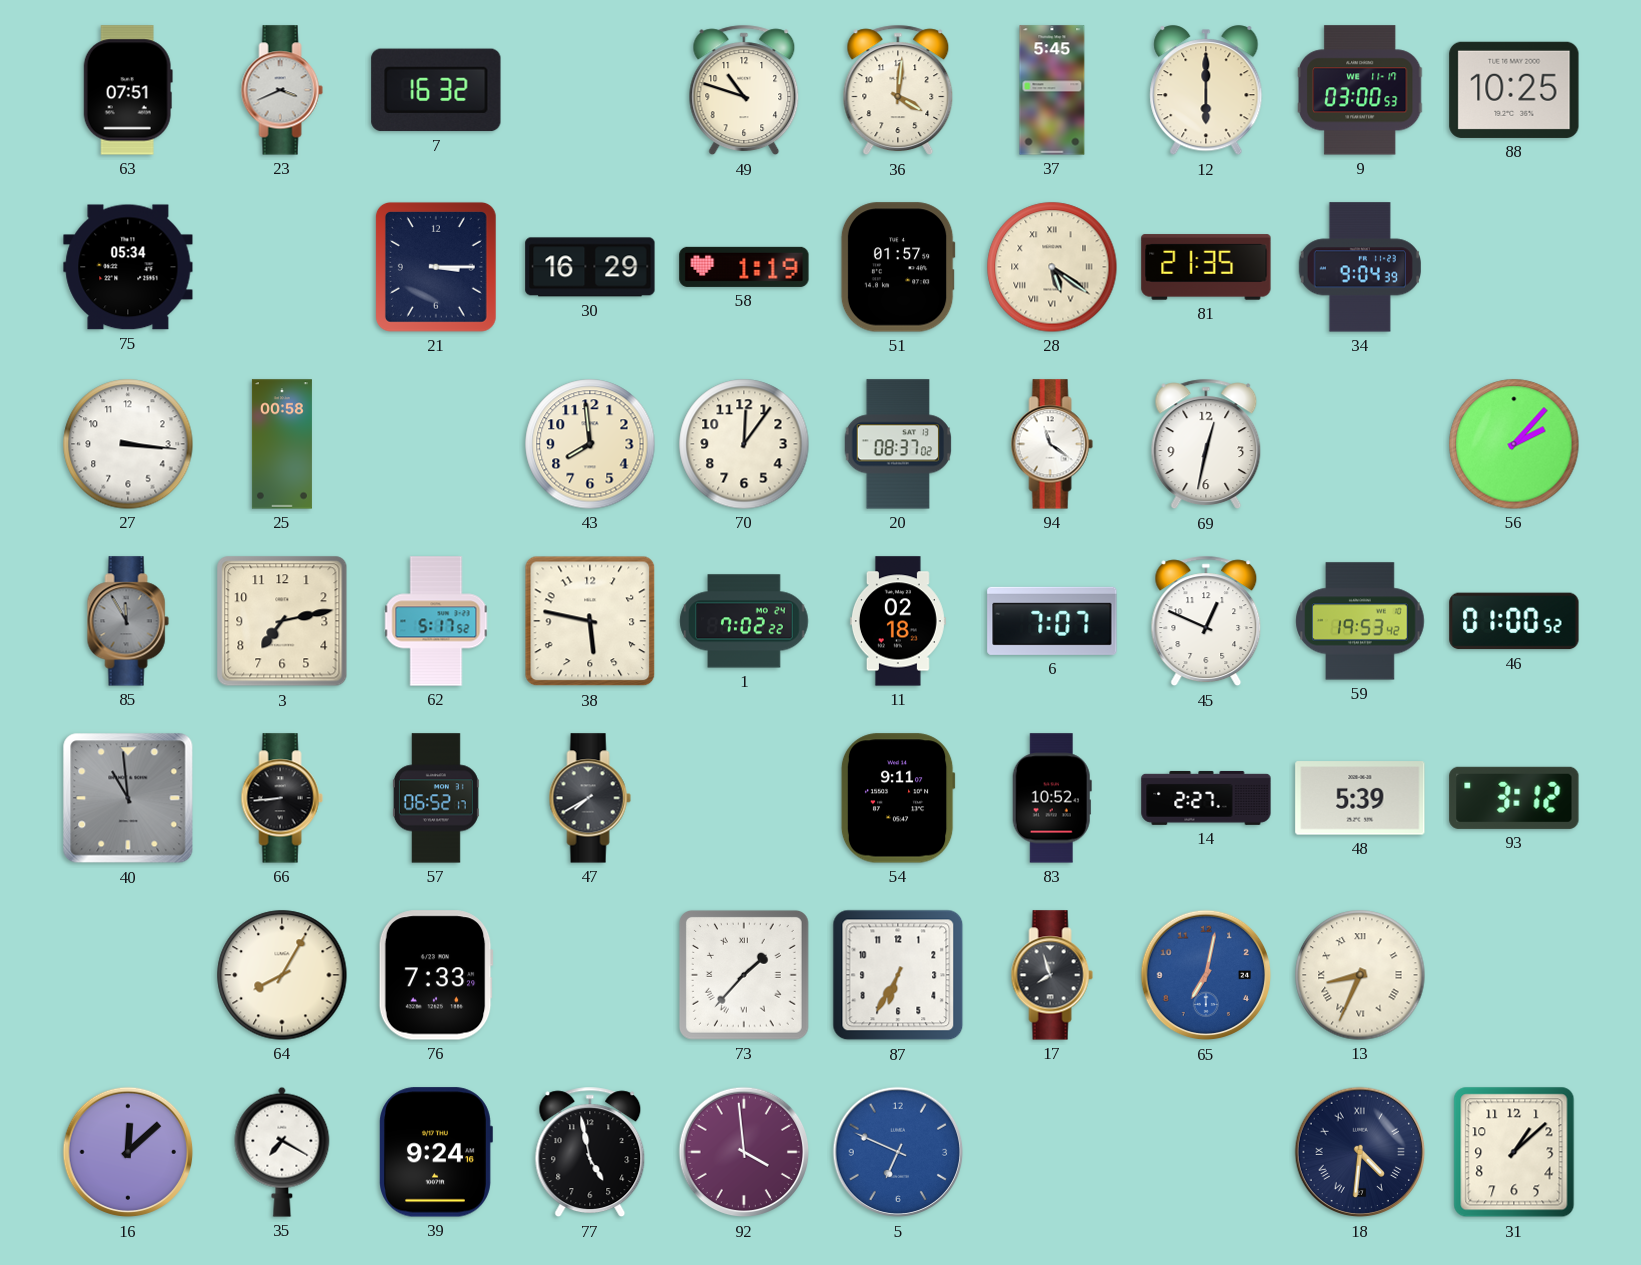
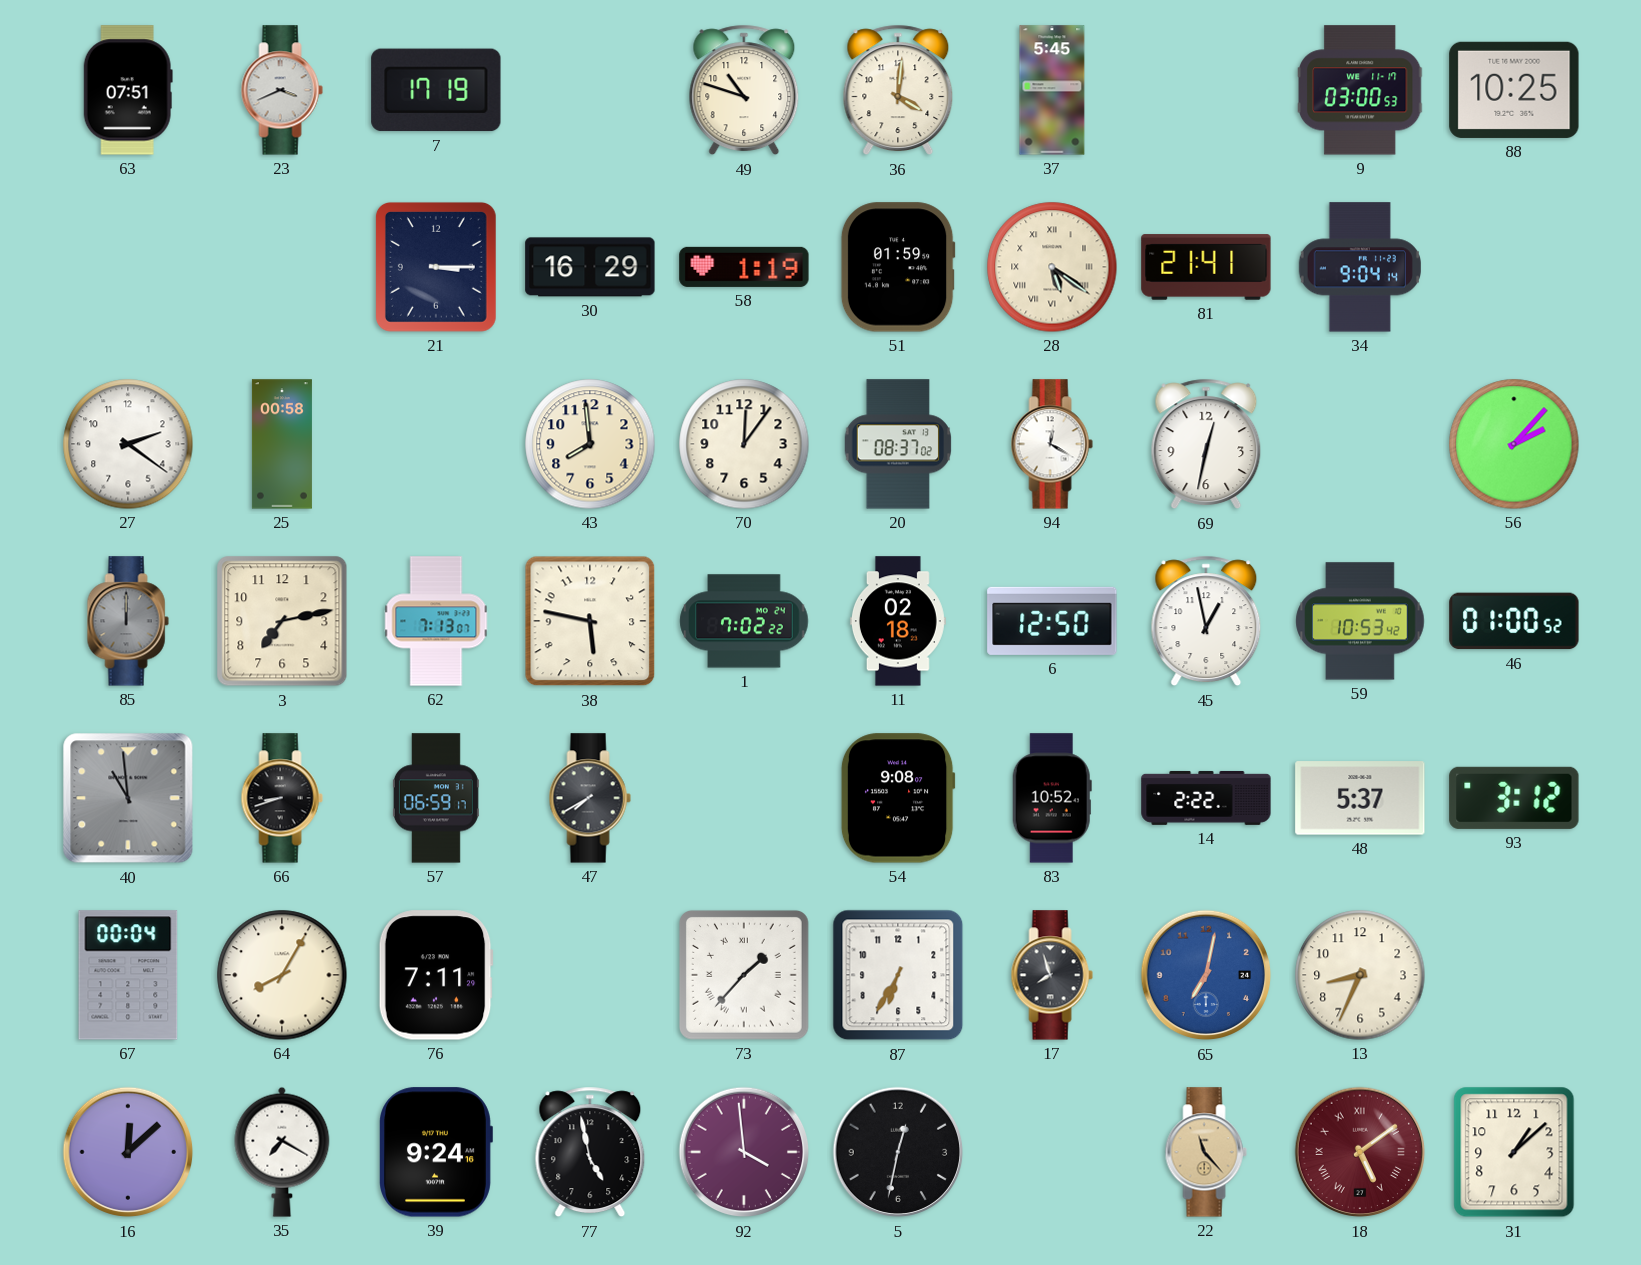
7: 16:32 -> 17:19
12: 6:00 -> none
75: 05:34 -> none
51: 01:57 -> 01:59
81: 21:35 -> 21:41
34: 9:04:39 -> 9:04:14
27: 3:16 -> 2:21
94: 11:21 -> 12:20
85: 11:55 -> 12:00
62: 5:17 -> 7:13
6: 7:07 -> 12:50
45: 12:49 -> 12:58
59: 19:53 -> 10:53
66: 8:44 -> 8:42
57: 06:52 -> 06:59
54: 9:11 -> 9:08
14: 2:27 -> 2:22
48: 5:39 -> 5:37
67: none -> 00:04
76: 7:33 -> 7:11
13 numerals: Roman -> Arabic
5: 6:49 -> 12:32
5 dial: blue -> black
22: none -> 11:23
18: 4:31 -> 5:09
18 dial: navy -> burgundy
